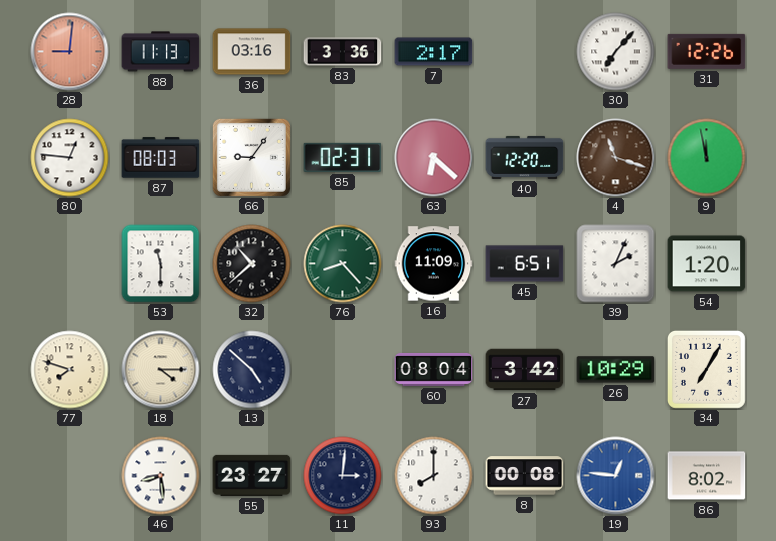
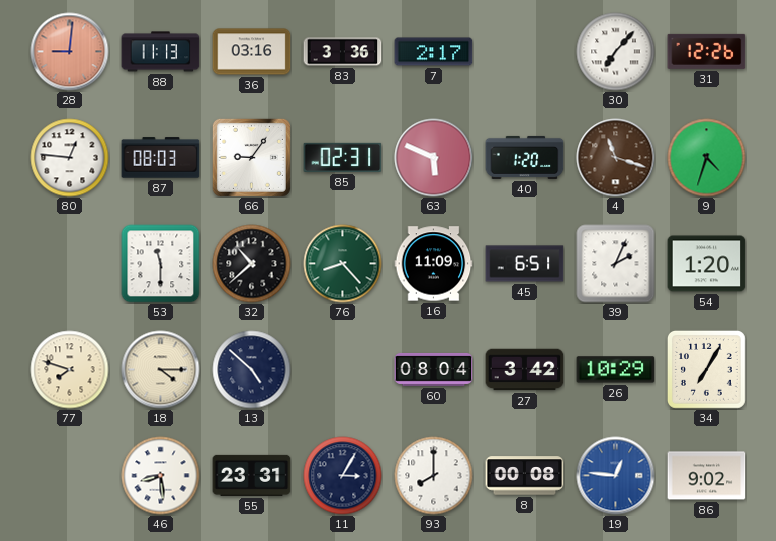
63: 6:22 -> 5:49
40: 12:20 -> 1:20
9: 11:58 -> 4:33
55: 23:27 -> 23:31
11: 3:01 -> 3:05
86: 8:02 -> 9:02
